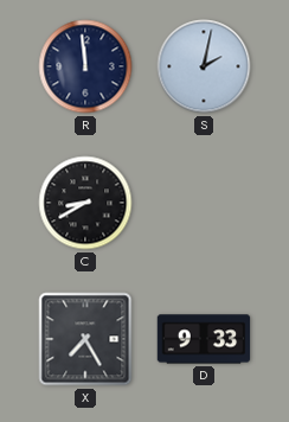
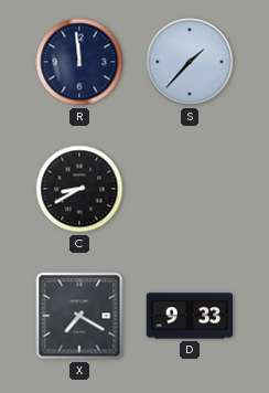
S: 2:02 -> 1:37
X: 7:25 -> 7:20
